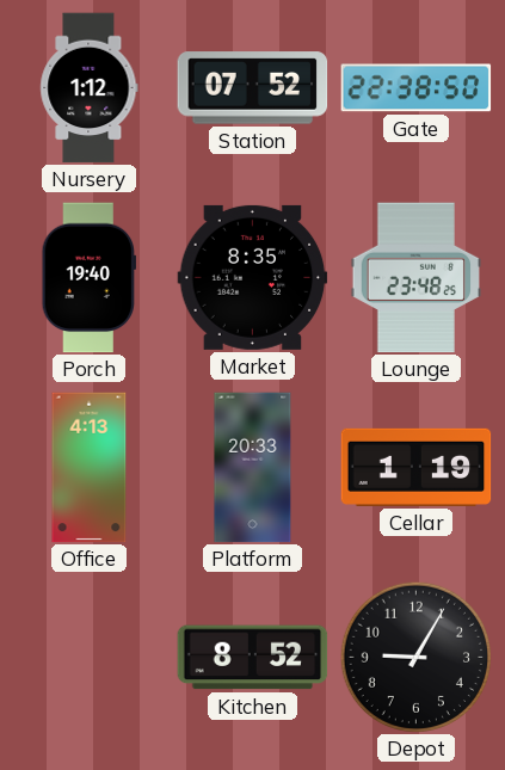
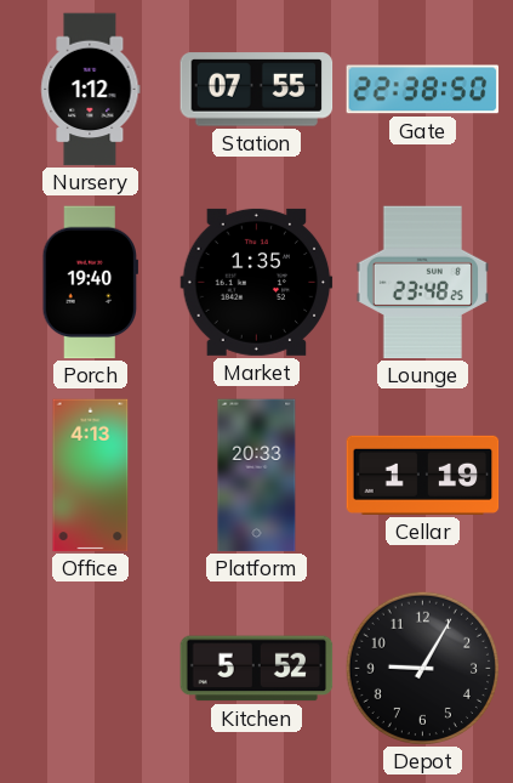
Station: 07:52 -> 07:55
Market: 8:35 -> 1:35
Kitchen: 8:52 -> 5:52
